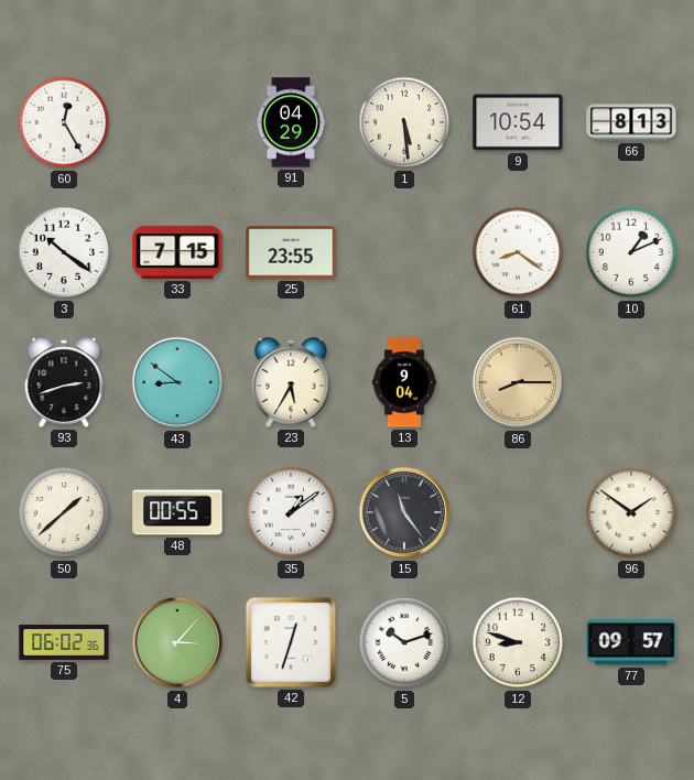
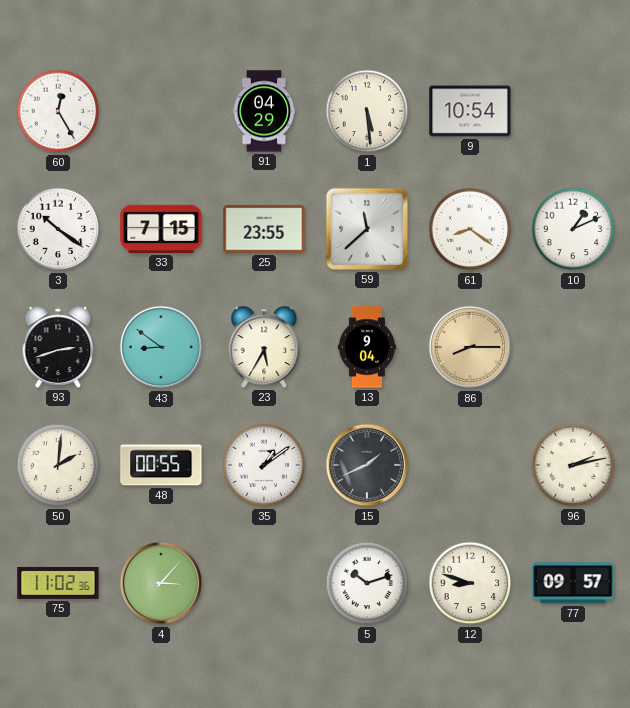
66: 8:13 -> none
59: none -> 11:38
50: 1:38 -> 2:01
15: 11:24 -> 1:41
96: 1:51 -> 2:13
75: 06:02 -> 11:02
42: 12:33 -> none
